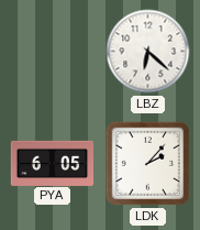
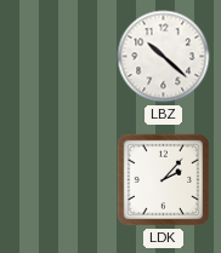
LBZ: 6:22 -> 10:22
PYA: 6:05 -> none
